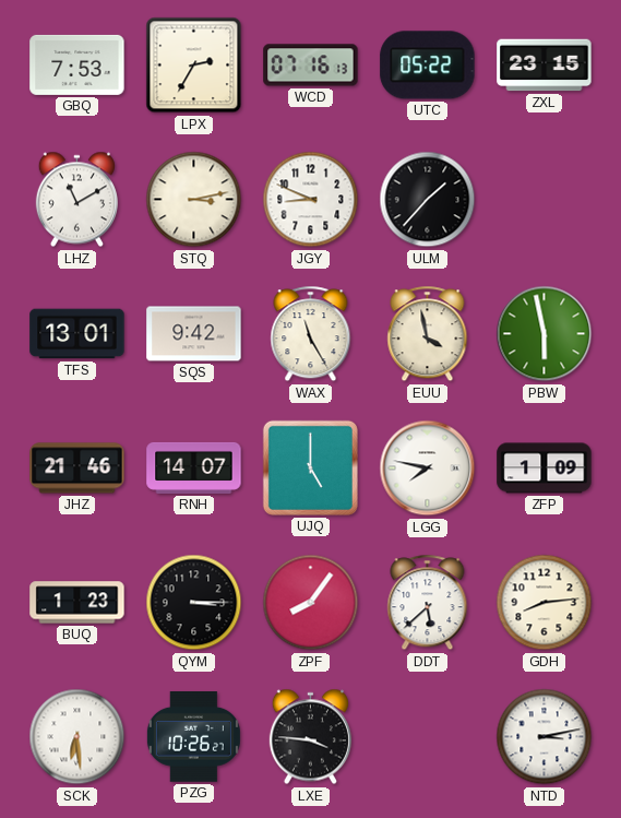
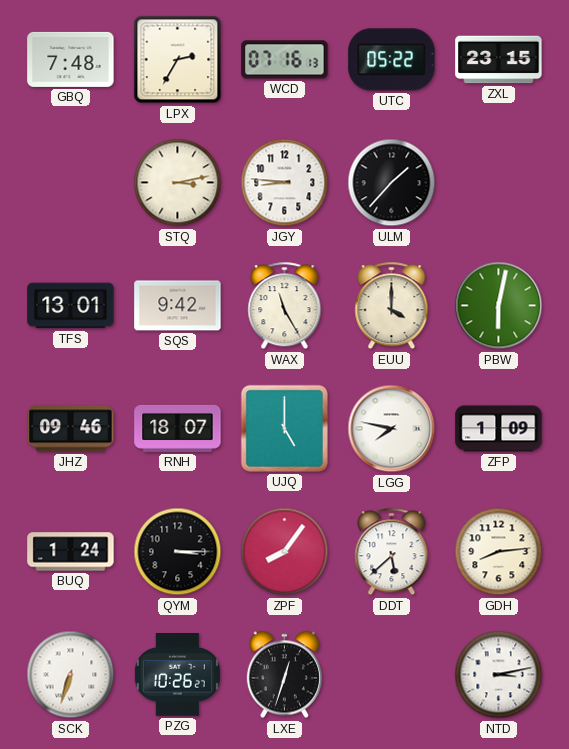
GBQ: 7:53 -> 7:48
LHZ: 11:10 -> none
JGY: 8:49 -> 8:46
EUU: 3:58 -> 4:00
PBW: 5:58 -> 6:02
JHZ: 21:46 -> 09:46
RNH: 14:07 -> 18:07
BUQ: 1:23 -> 1:24
SCK: 6:29 -> 6:33
LXE: 3:46 -> 12:33
